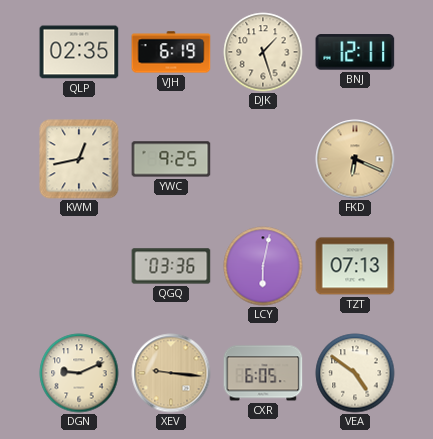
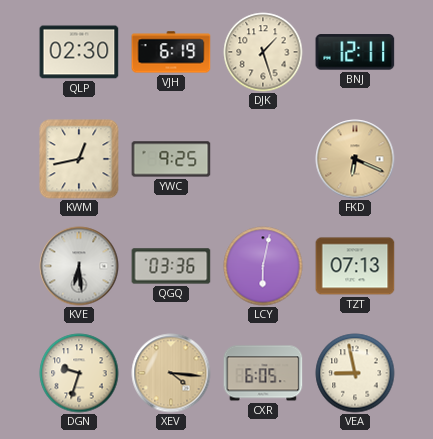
QLP: 02:35 -> 02:30
KVE: none -> 6:29
DGN: 9:11 -> 9:33
XEV: 9:16 -> 4:16
VEA: 4:51 -> 8:58
